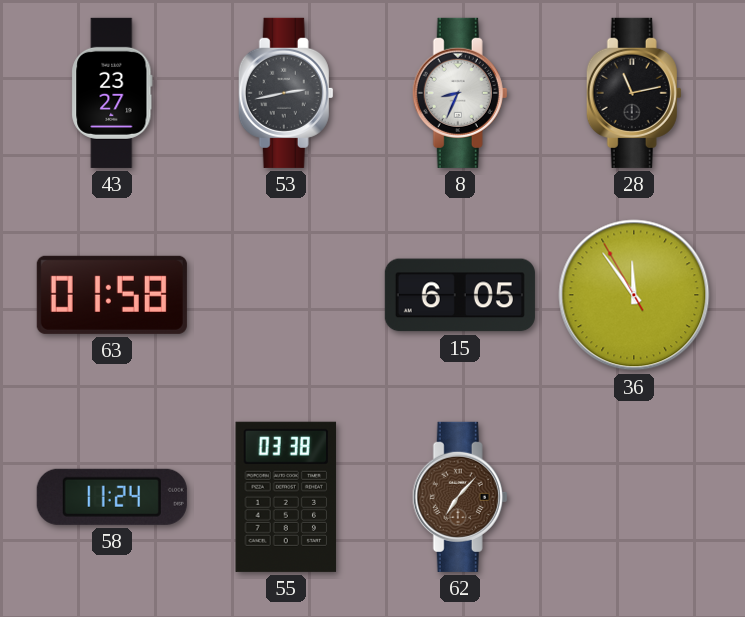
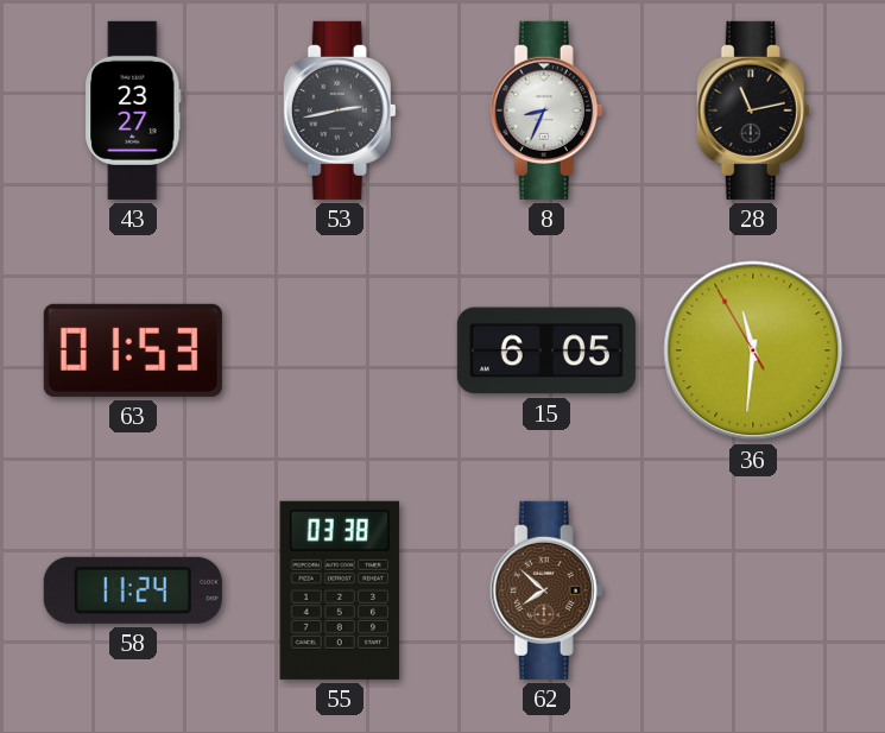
63: 01:58 -> 01:53
36: 11:53 -> 11:30
62: 7:07 -> 7:52
